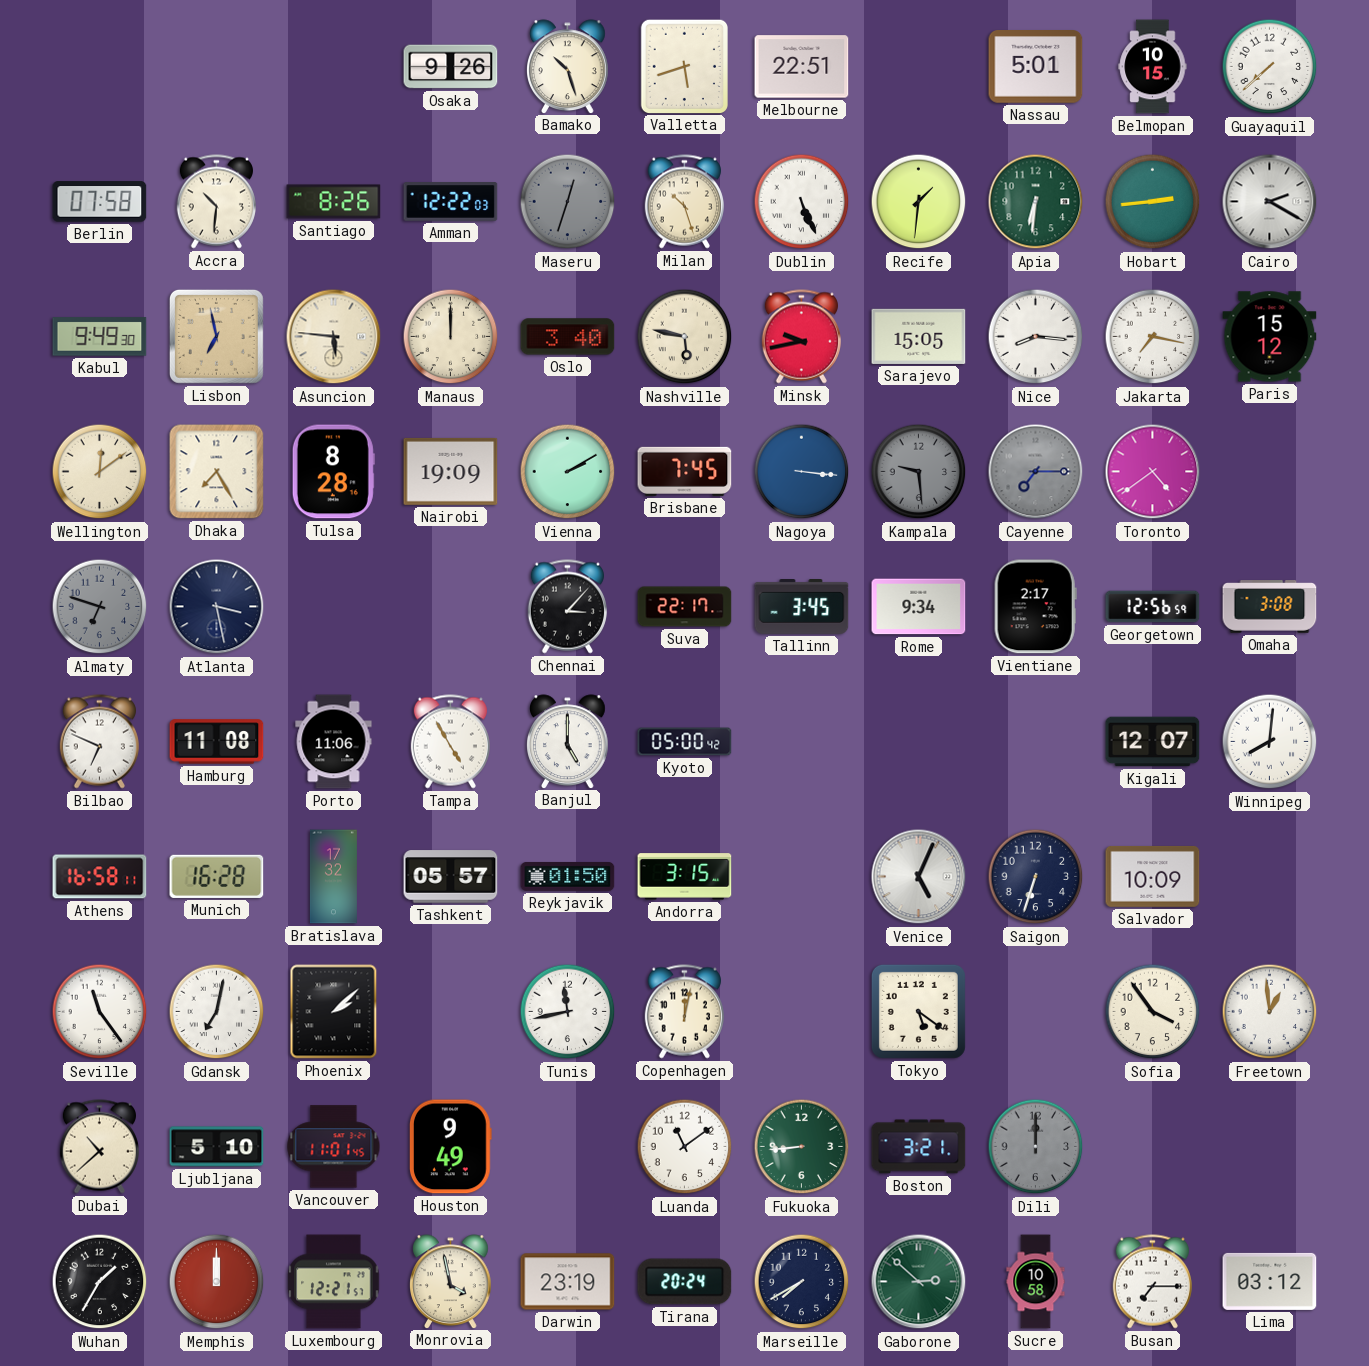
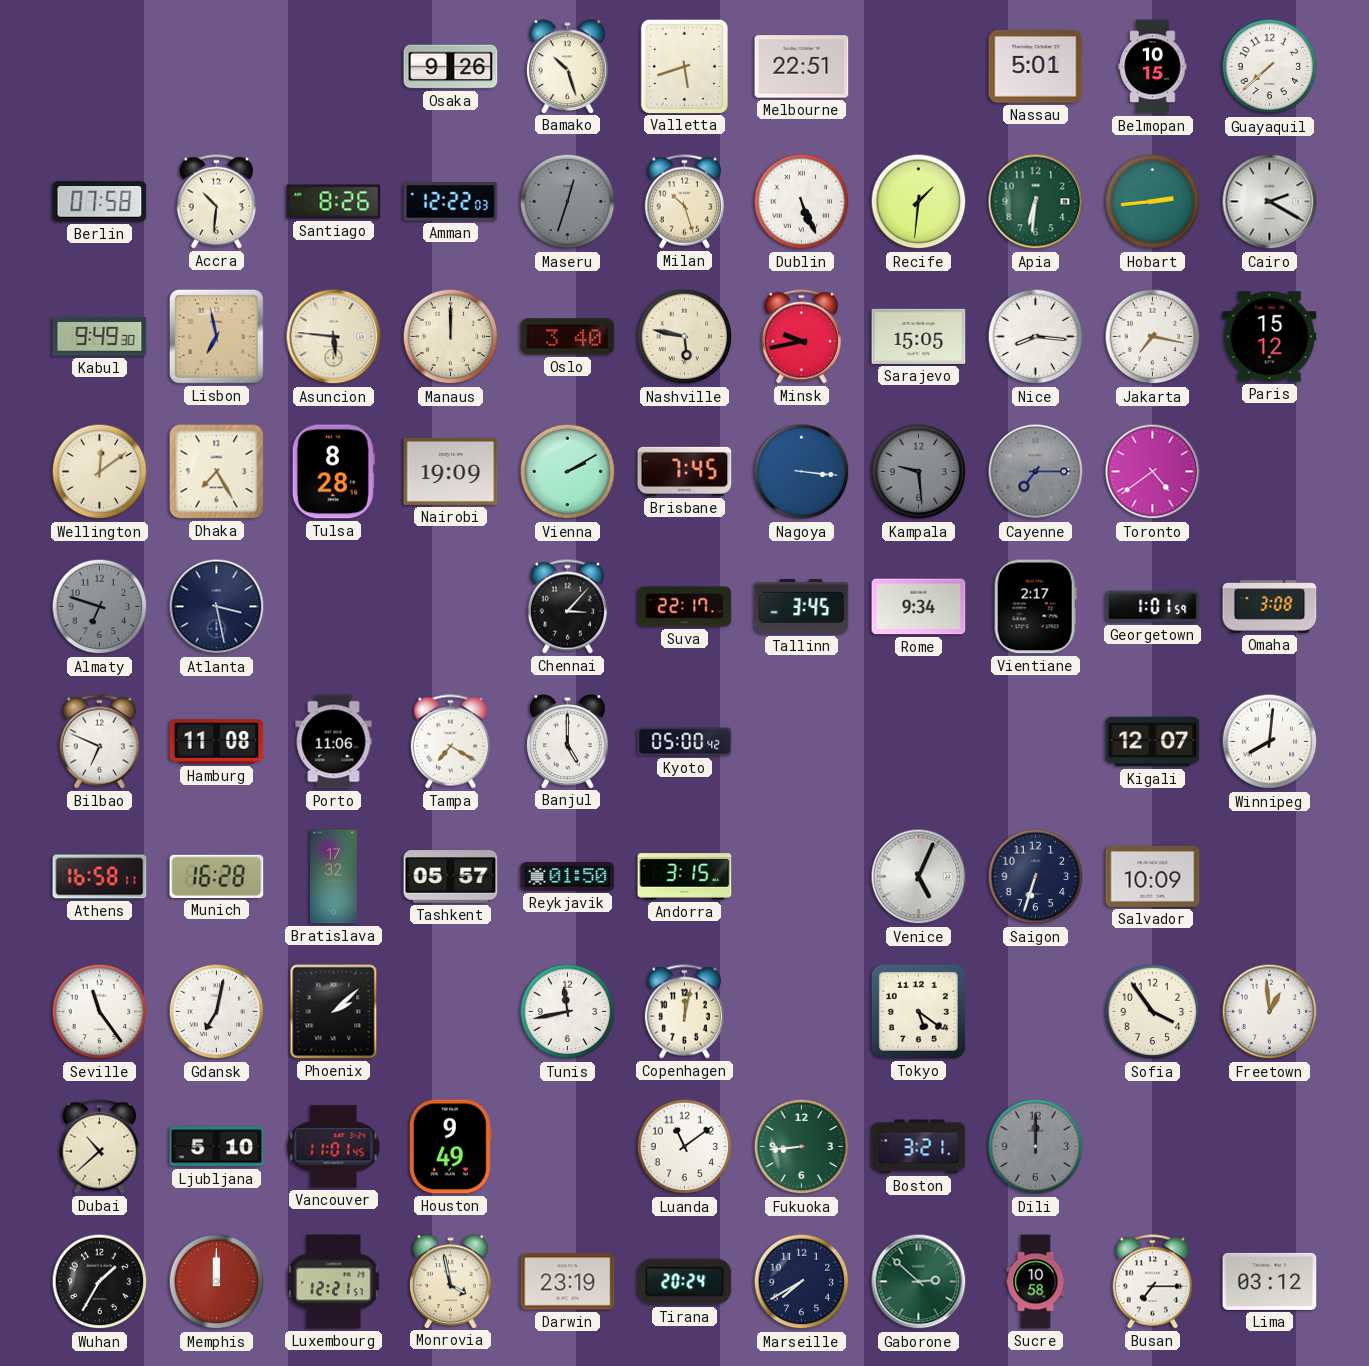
Georgetown: 12:56 -> 1:01
Tampa: 4:55 -> 7:20
